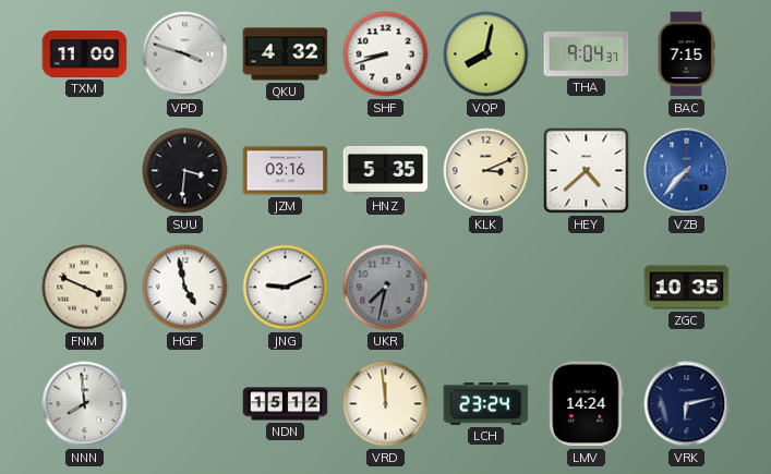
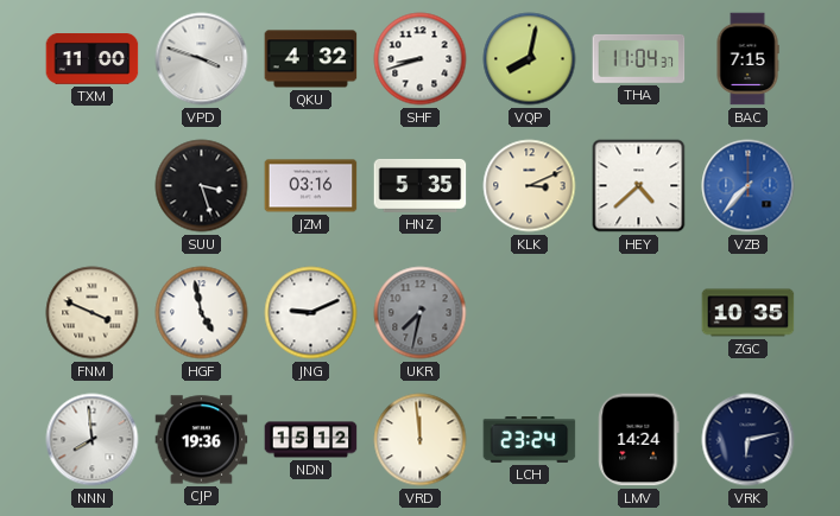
THA: 9:04 -> 11:04
SUU: 3:31 -> 3:27
CJP: none -> 19:36
